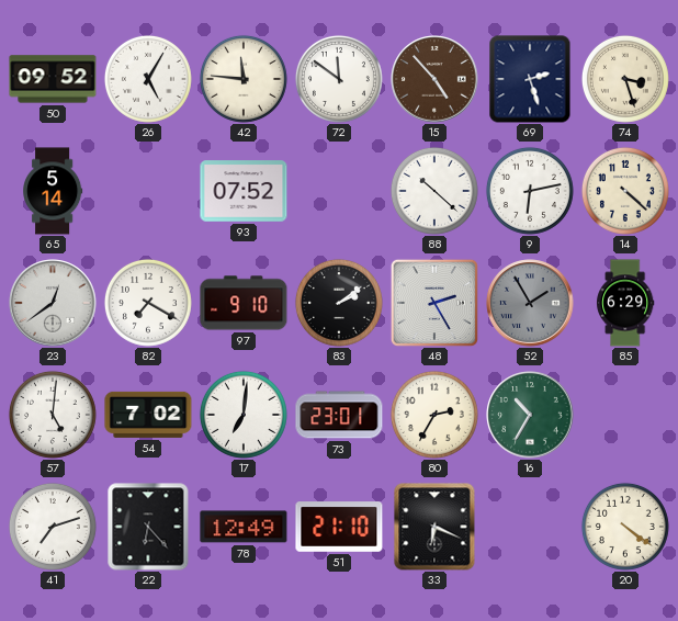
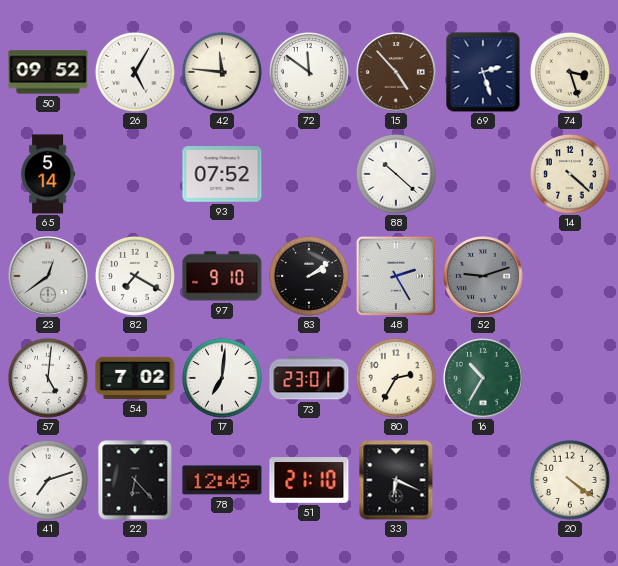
9: 6:13 -> none
52: 1:55 -> 9:12
85: 6:29 -> none
